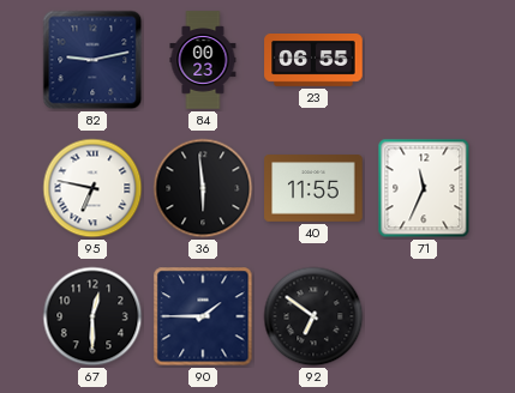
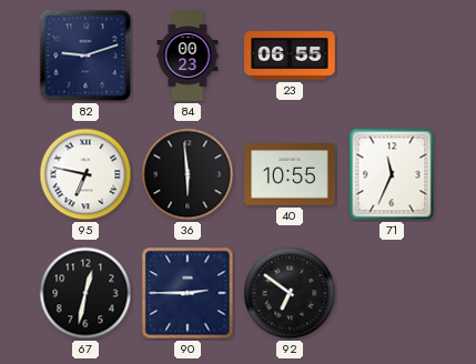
82: 9:13 -> 9:12
40: 11:55 -> 10:55
67: 12:30 -> 12:32
90: 1:45 -> 2:45
